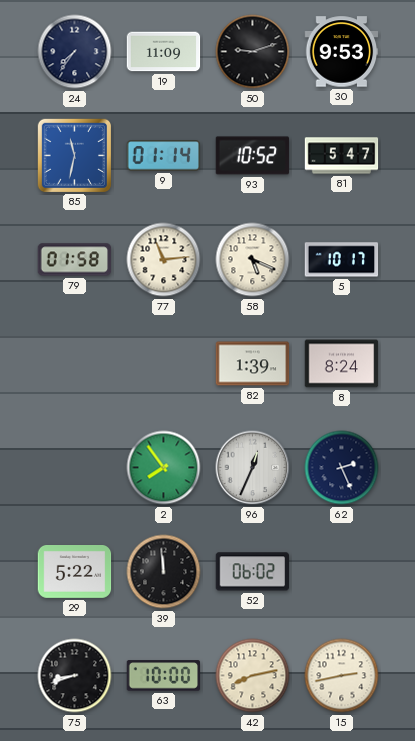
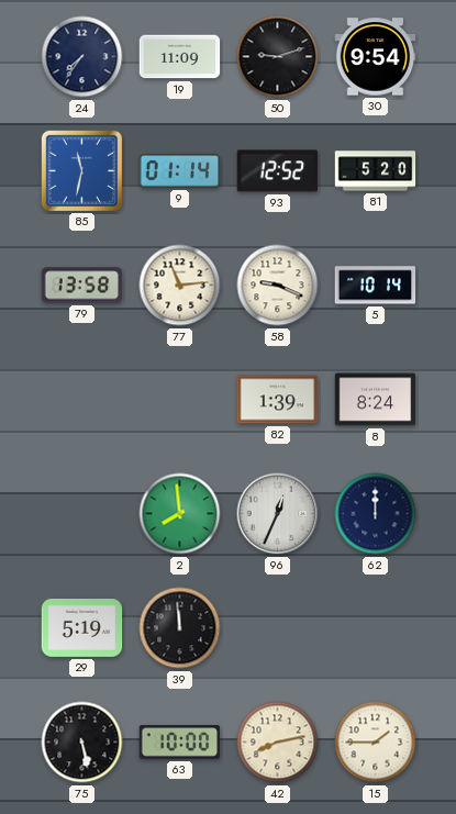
30: 9:53 -> 9:54
93: 10:52 -> 12:52
81: 5:47 -> 5:20
79: 01:58 -> 13:58
58: 5:19 -> 9:19
5: 10:17 -> 10:14
2: 7:54 -> 7:59
62: 2:26 -> 12:00
29: 5:22 -> 5:19
52: 06:02 -> none
75: 8:42 -> 5:28
15: 2:43 -> 1:45
